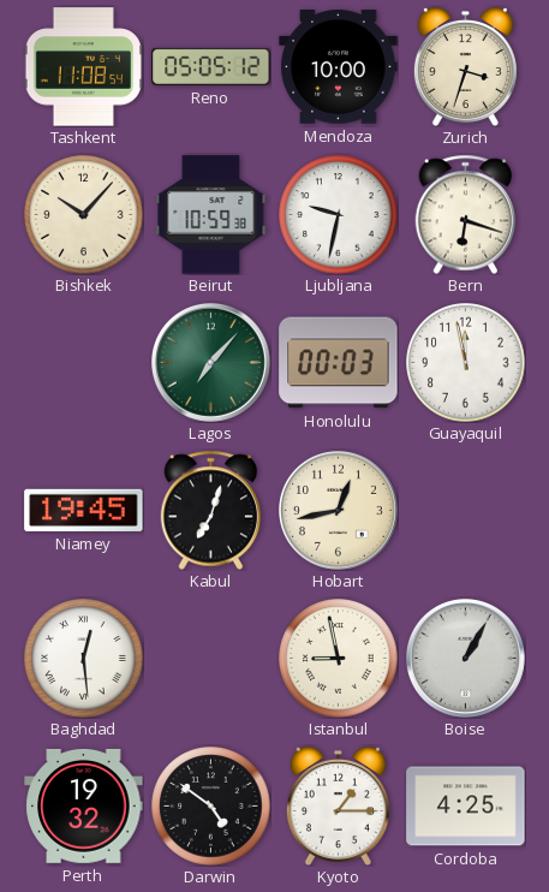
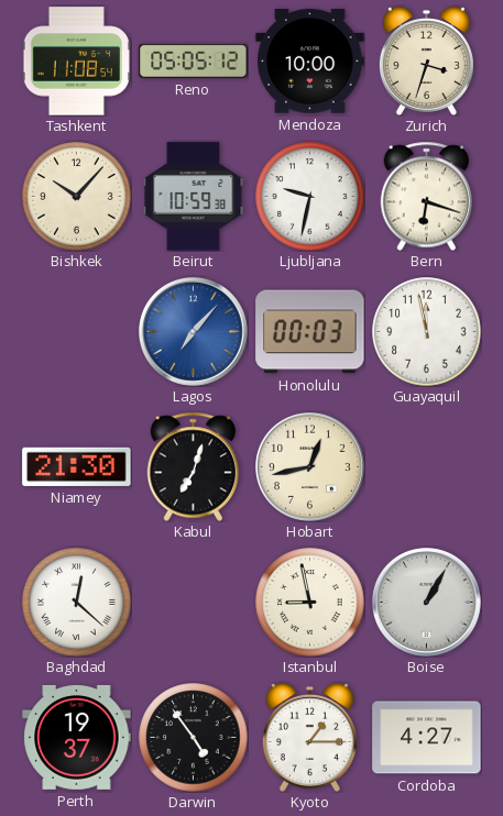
Lagos dial: green -> blue
Niamey: 19:45 -> 21:30
Baghdad: 12:29 -> 12:22
Perth: 19:32 -> 19:37
Darwin: 4:51 -> 4:54
Cordoba: 4:25 -> 4:27
